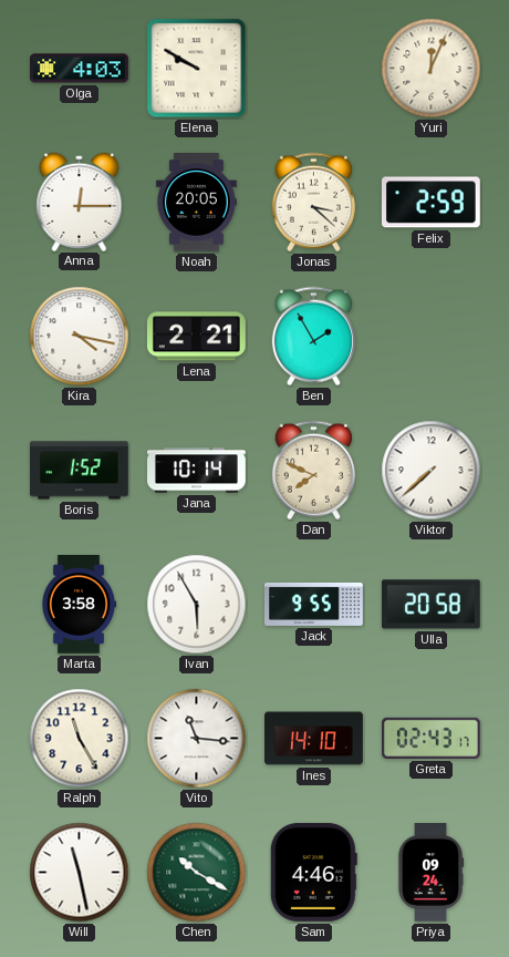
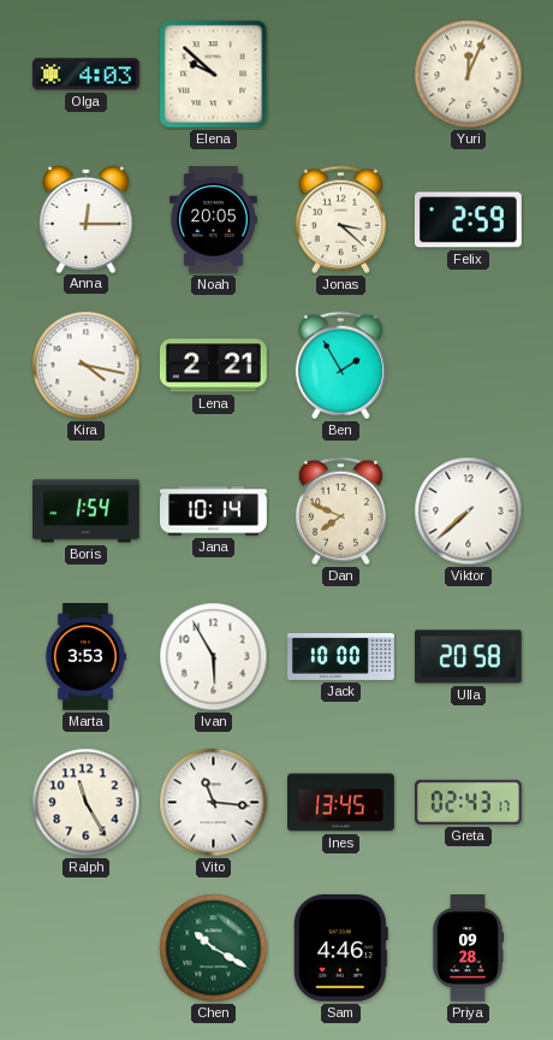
Elena: 9:50 -> 9:52
Boris: 1:52 -> 1:54
Marta: 3:58 -> 3:53
Jack: 9:55 -> 10:00
Ines: 14:10 -> 13:45
Will: 11:28 -> none
Priya: 09:24 -> 09:28
